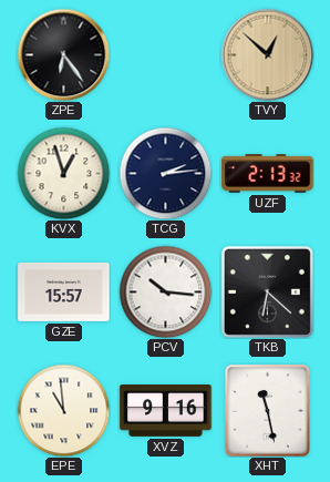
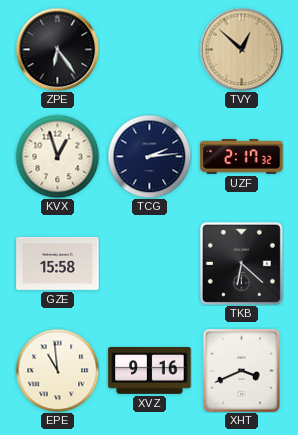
UZF: 2:13 -> 2:17
GZE: 15:57 -> 15:58
PCV: 10:16 -> none
XHT: 11:28 -> 3:41
